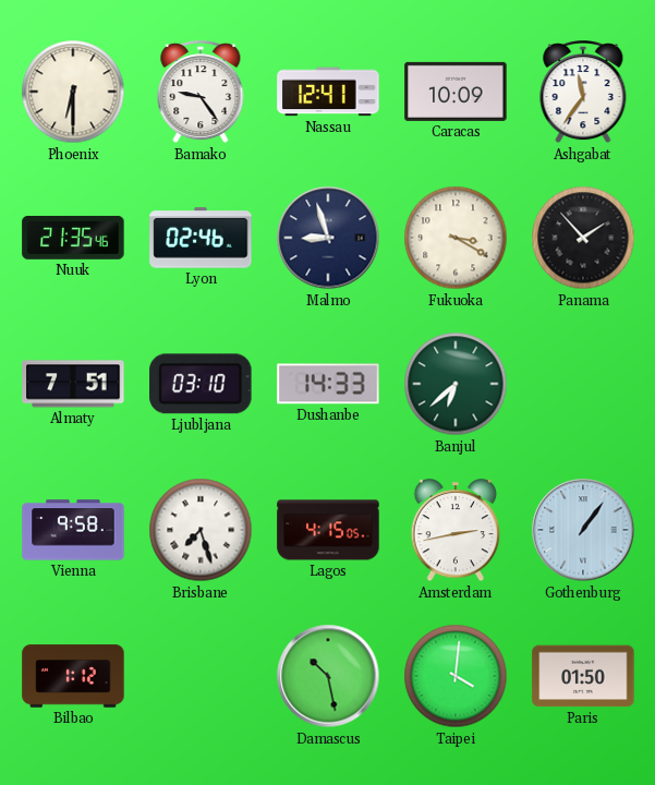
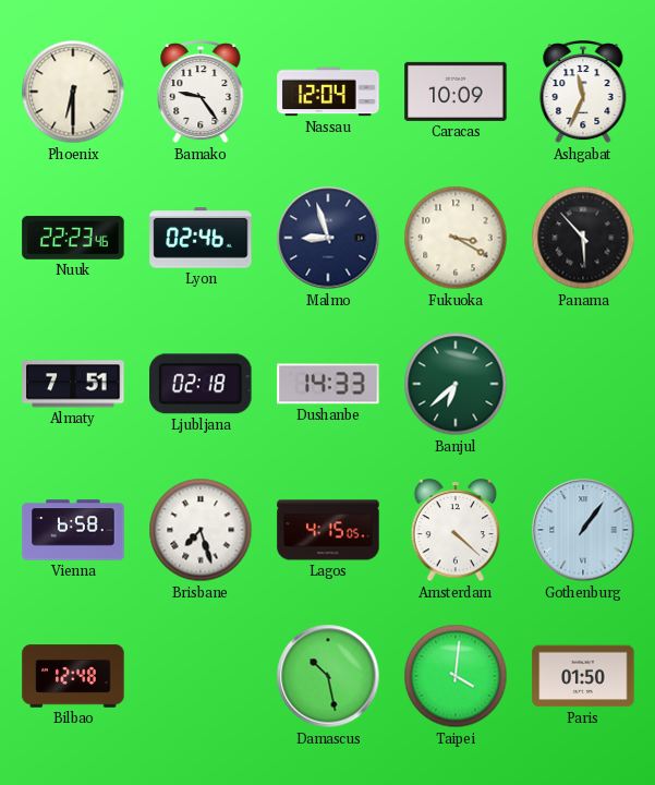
Nassau: 12:41 -> 12:04
Ashgabat: 11:36 -> 11:34
Nuuk: 21:35 -> 22:23
Panama: 1:53 -> 5:53
Ljubljana: 03:10 -> 02:18
Vienna: 9:58 -> 6:58
Amsterdam: 2:43 -> 4:22
Bilbao: 1:12 -> 12:48
